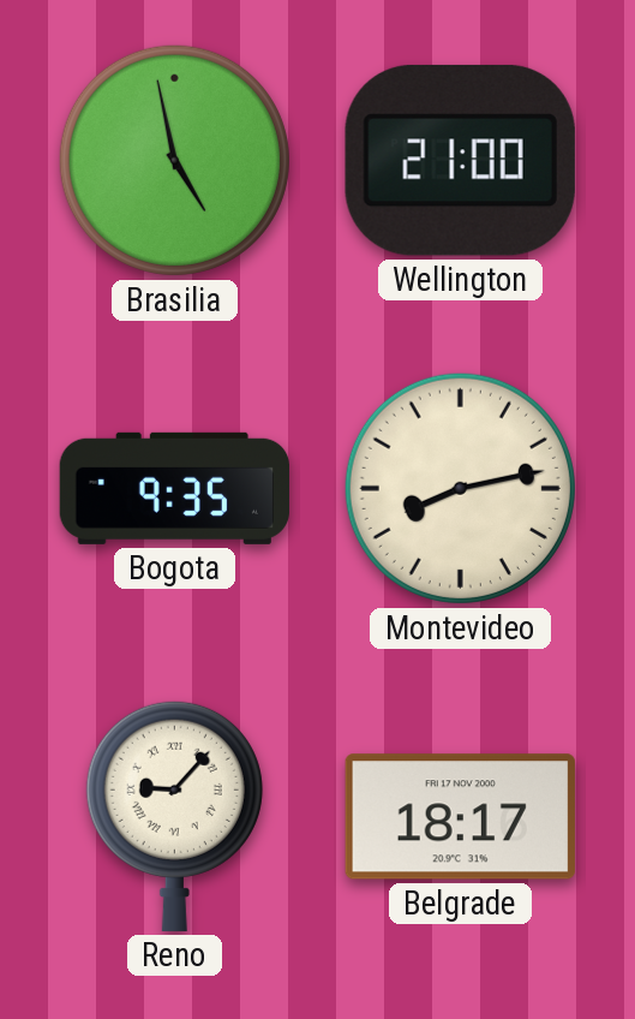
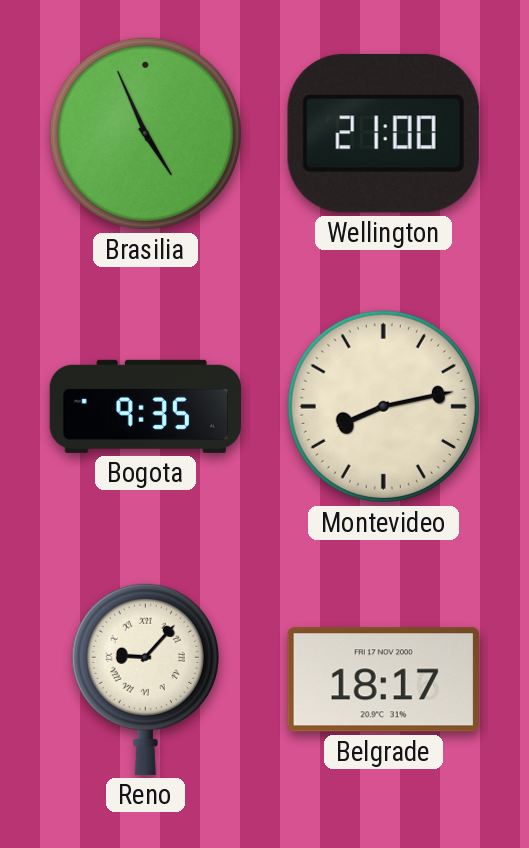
Brasilia: 4:58 -> 4:56
